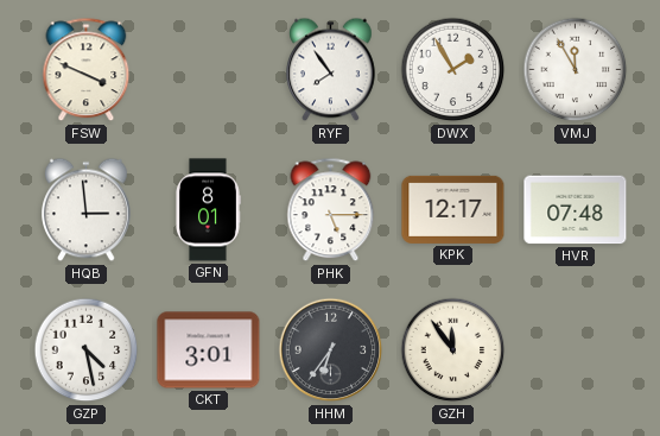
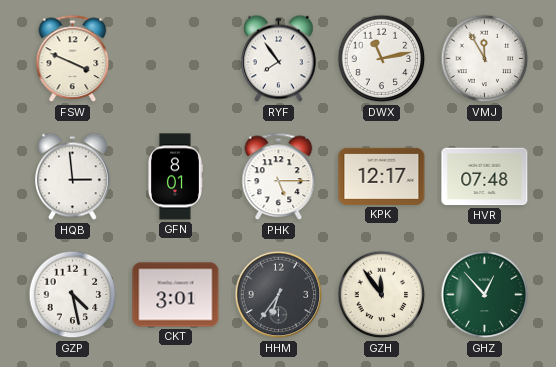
DWX: 1:55 -> 11:13
GHZ: none -> 12:53
